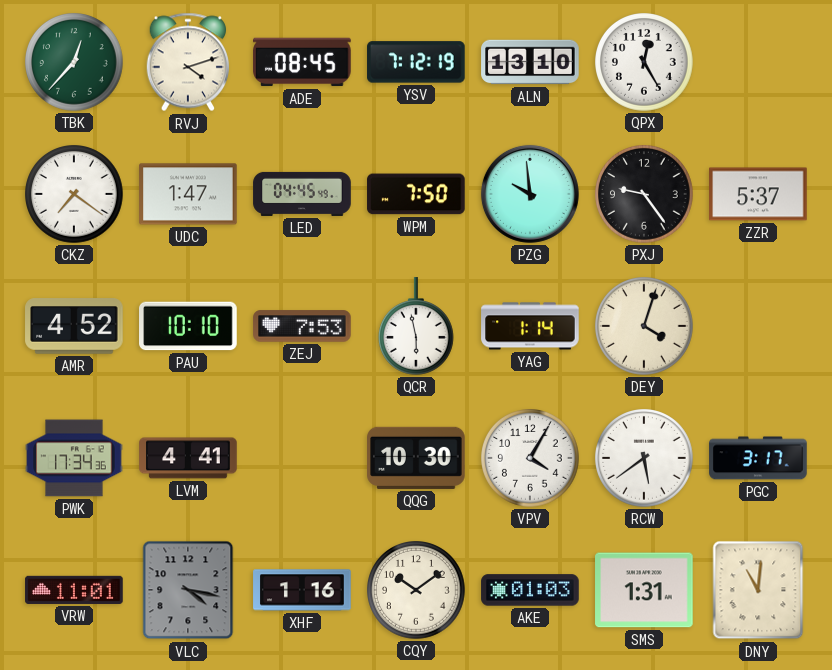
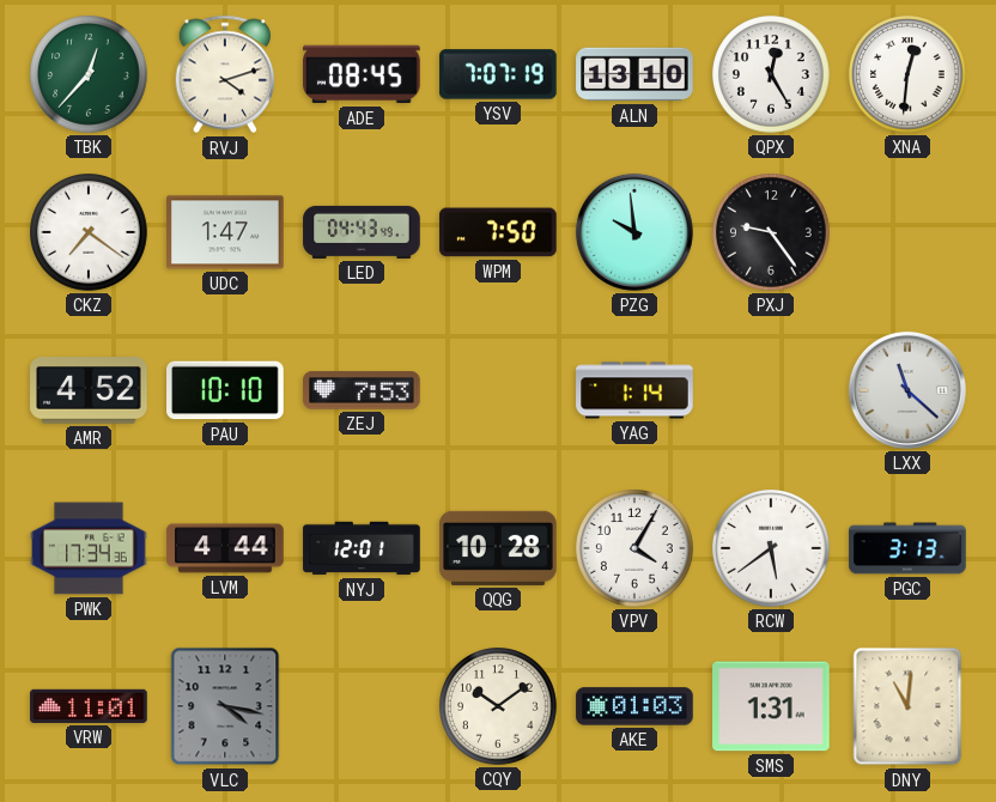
YSV: 7:12 -> 7:07
XNA: none -> 12:31
LED: 04:45 -> 04:43
ZZR: 5:37 -> none
QCR: 5:58 -> none
DEY: 4:03 -> none
LXX: none -> 11:22
LVM: 4:41 -> 4:44
NYJ: none -> 12:01
QQG: 10:30 -> 10:28
PGC: 3:17 -> 3:13
XHF: 1:16 -> none
